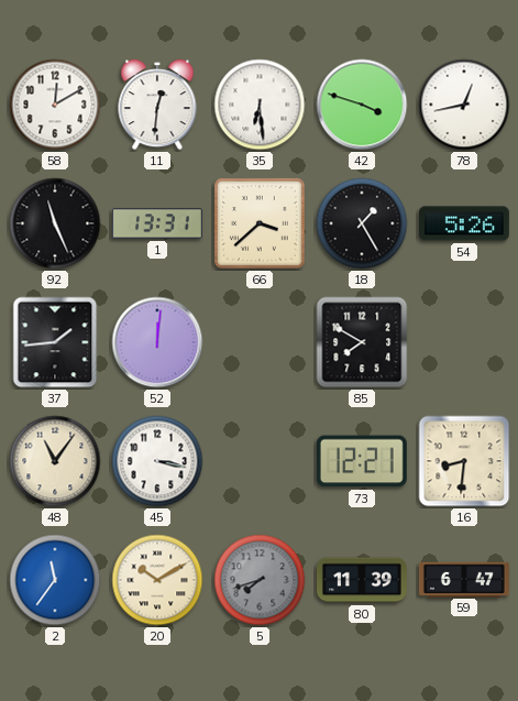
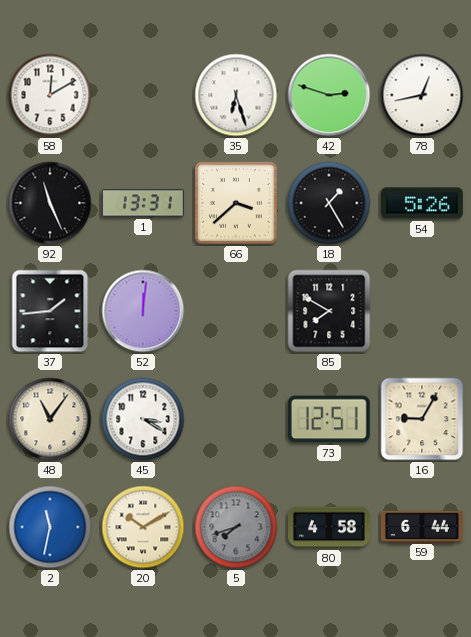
11: 12:31 -> none
35: 6:29 -> 6:27
42: 3:48 -> 2:48
45: 3:17 -> 3:20
73: 12:21 -> 12:51
16: 8:31 -> 9:05
2: 11:36 -> 11:32
80: 11:39 -> 4:58
59: 6:47 -> 6:44
